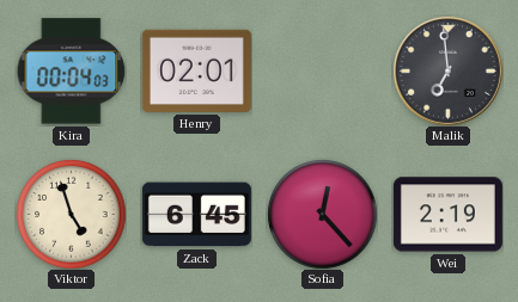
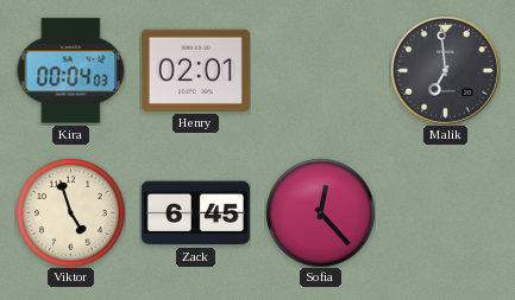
Wei: 2:19 -> none
